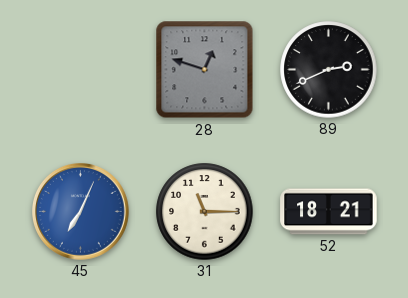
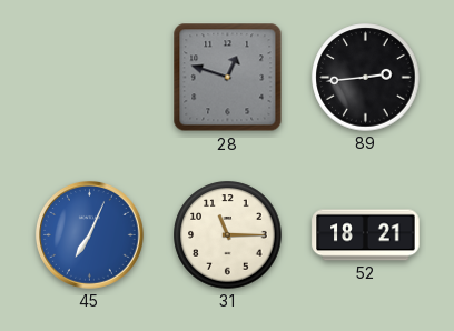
89: 2:41 -> 2:44
